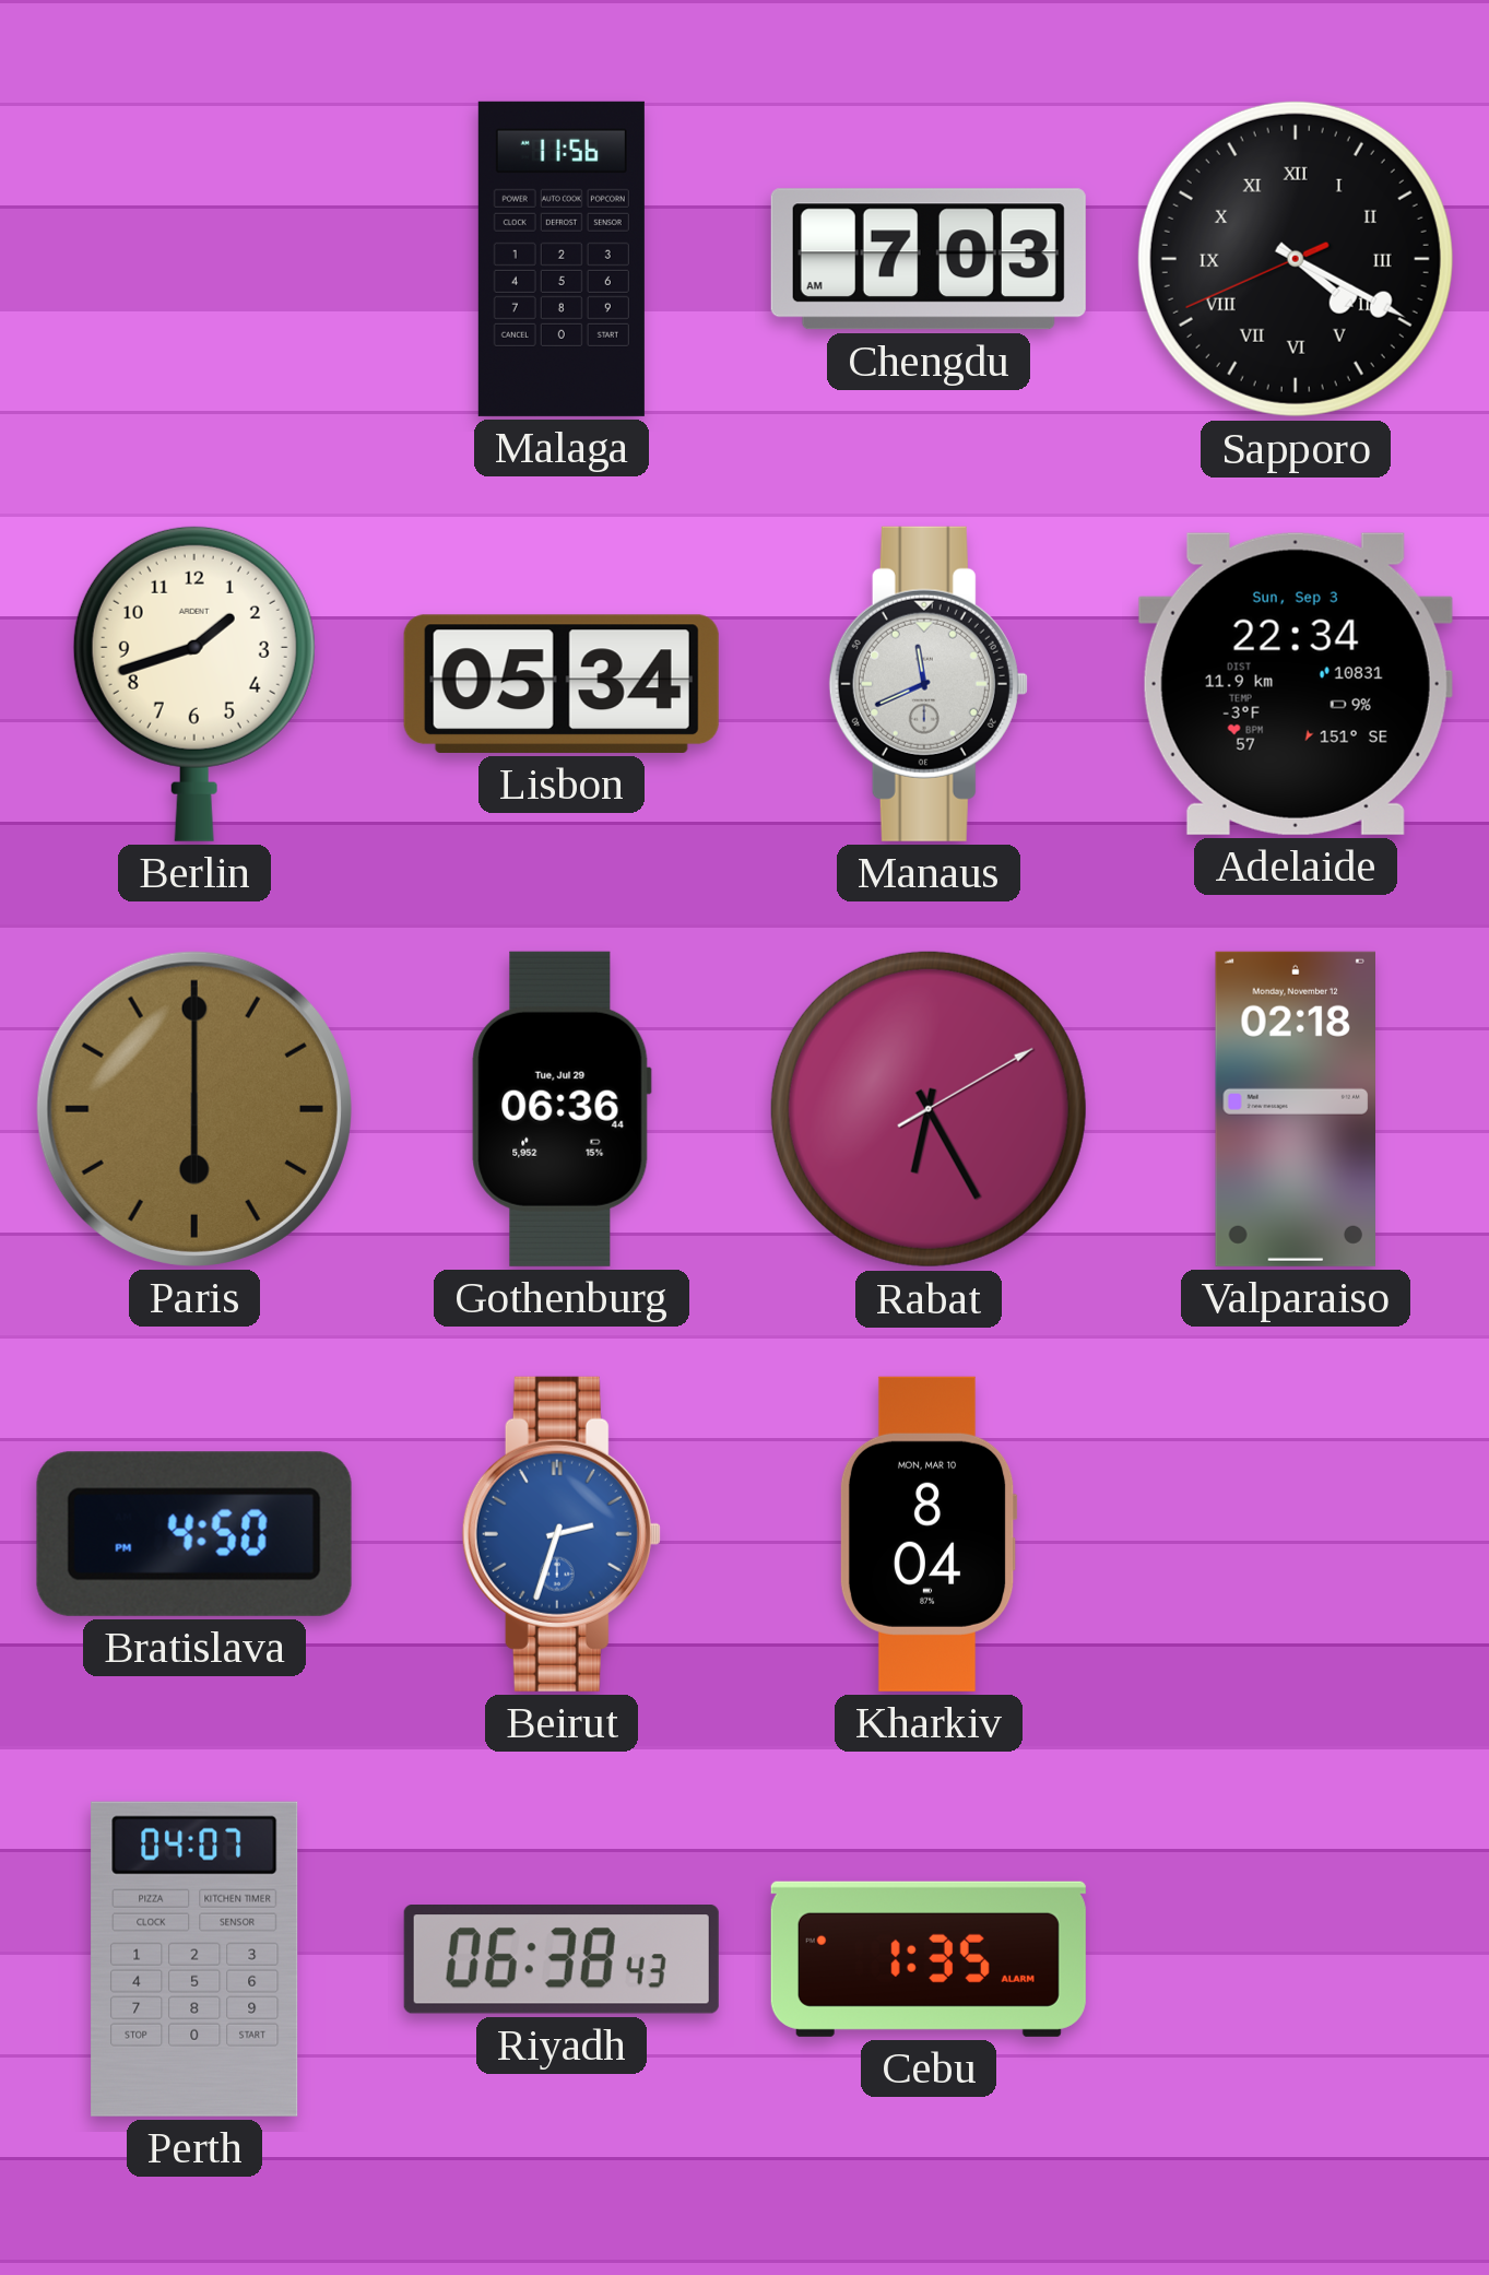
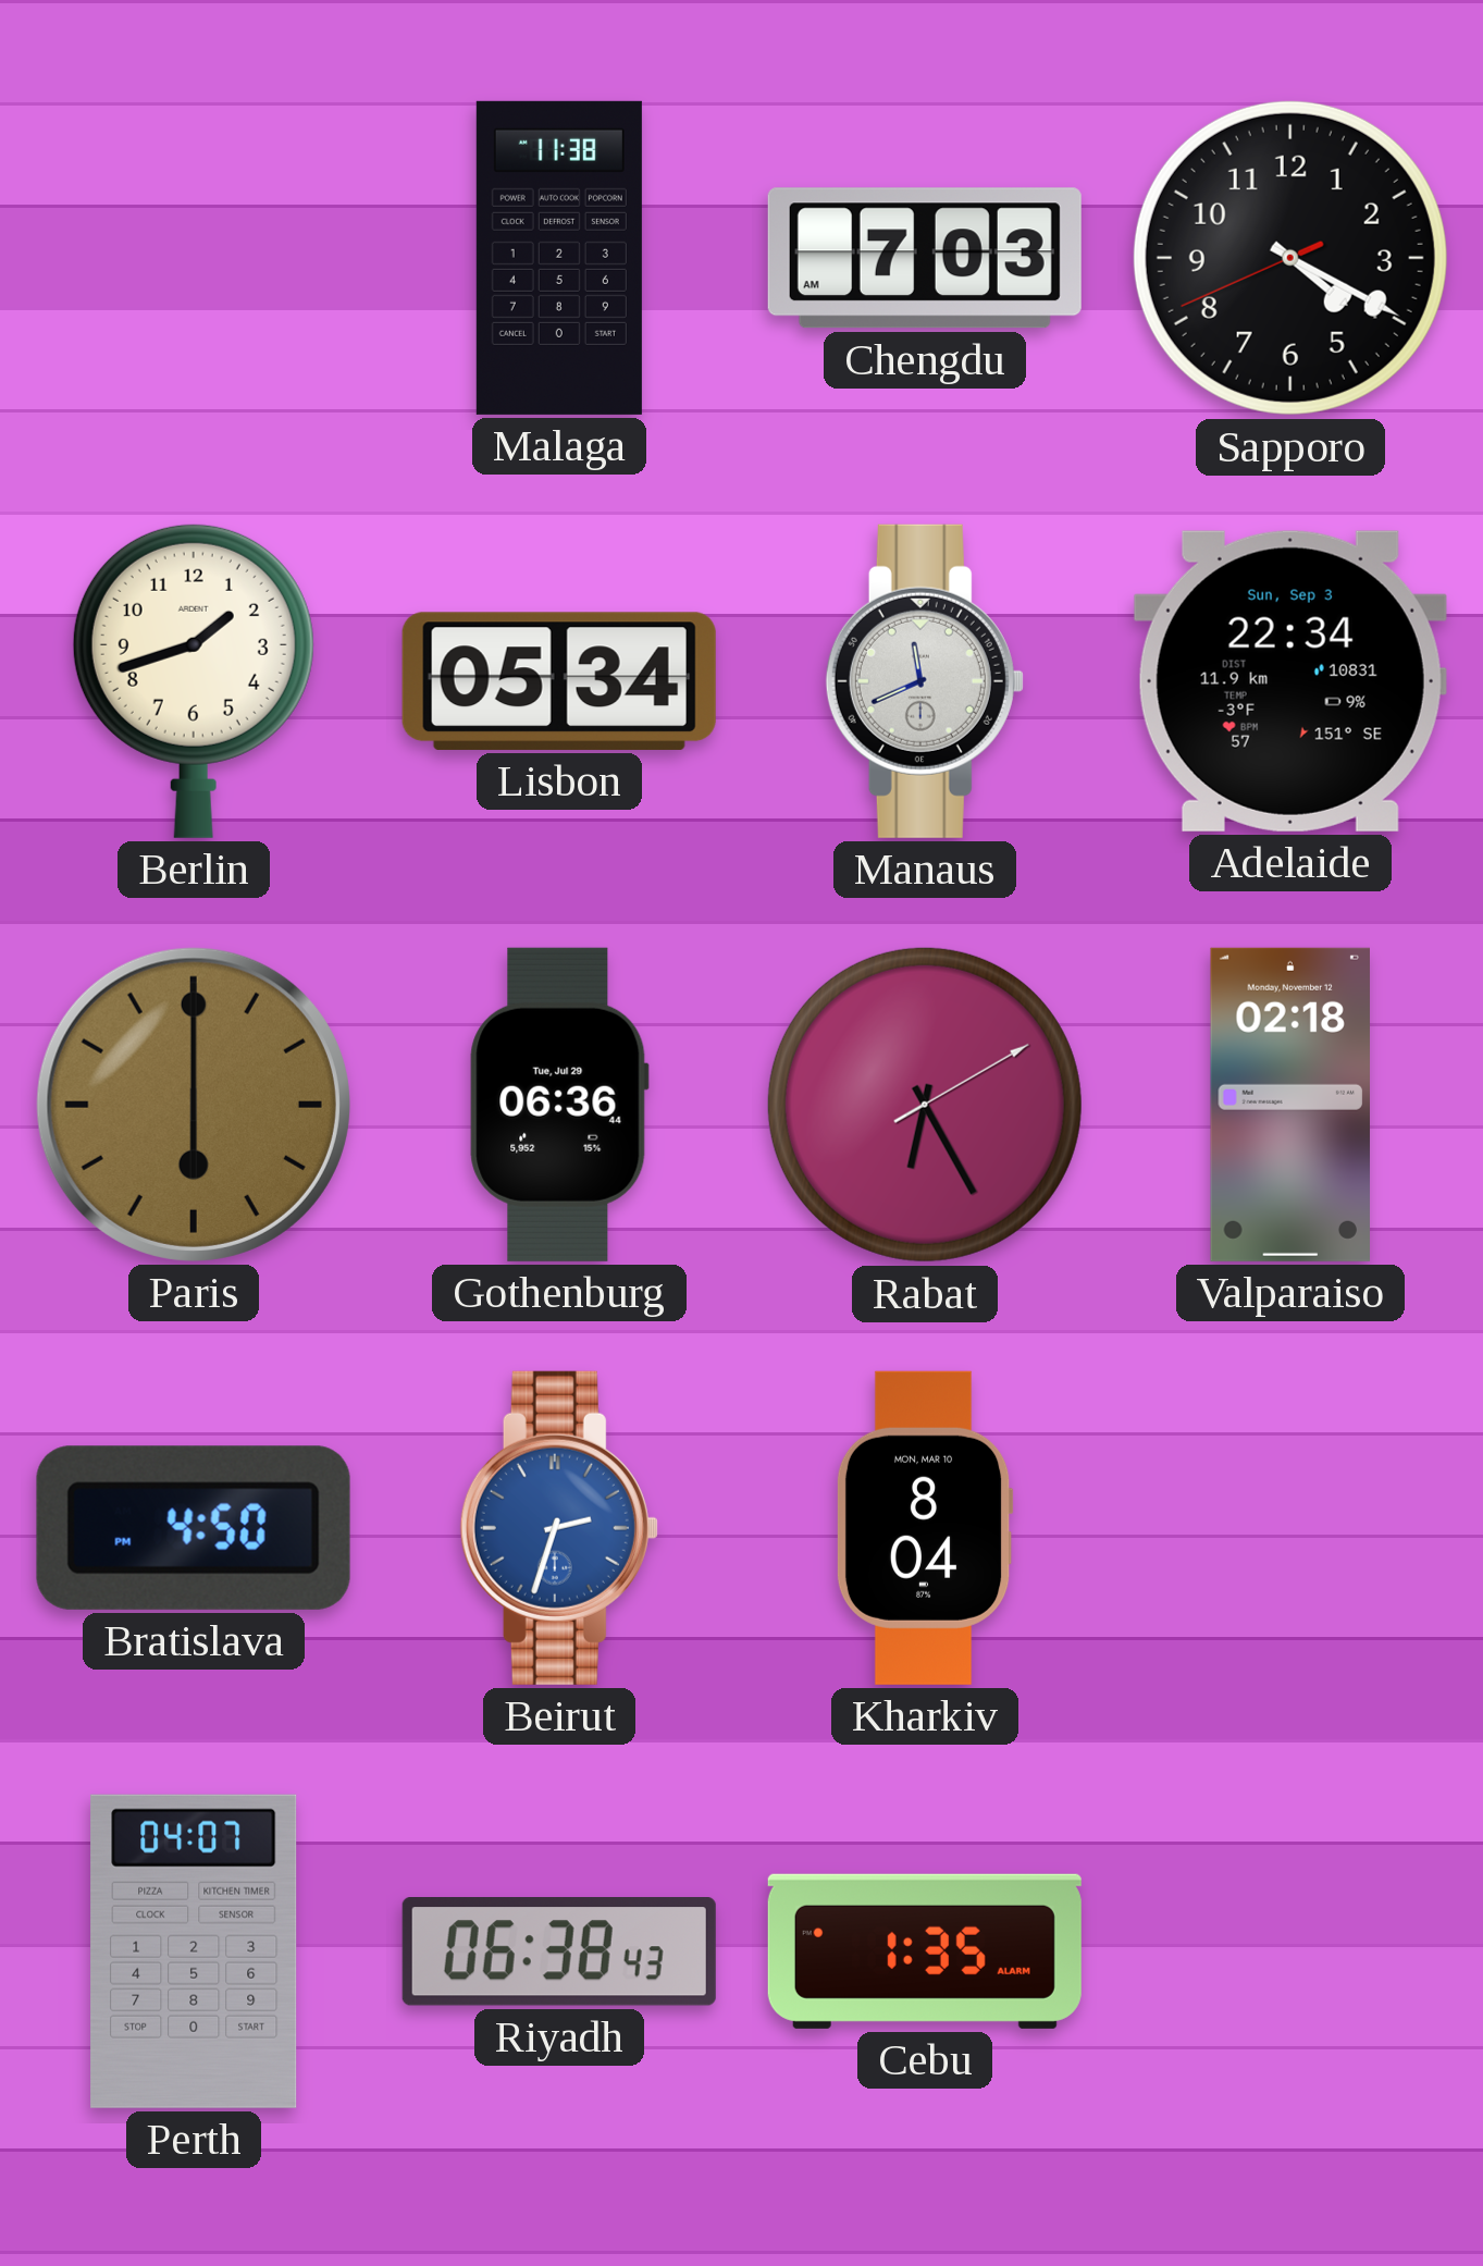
Malaga: 11:56 -> 11:38
Sapporo numerals: Roman -> Arabic
